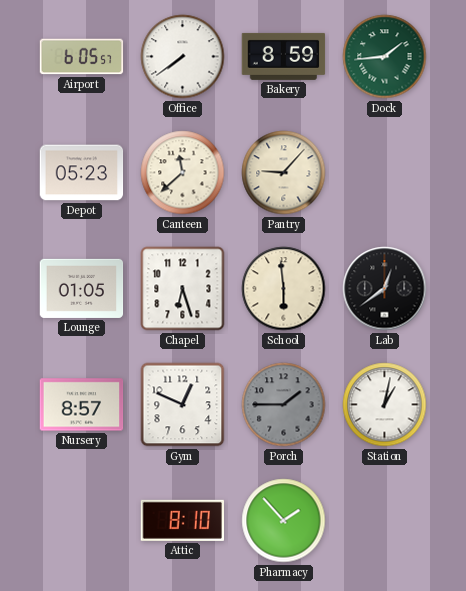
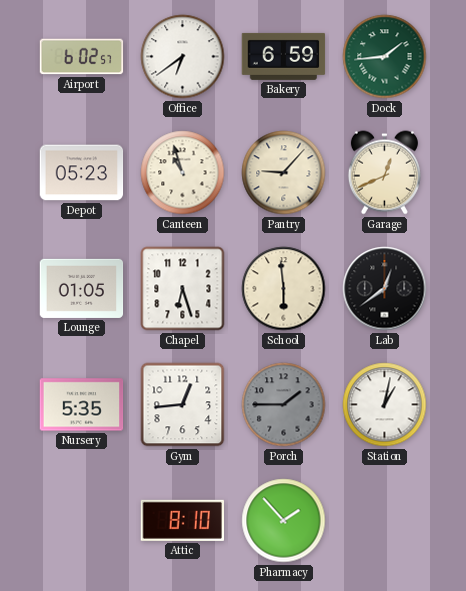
Airport: 6:05 -> 6:02
Office: 7:39 -> 6:39
Bakery: 8:59 -> 6:59
Canteen: 11:38 -> 10:57
Garage: none -> 12:41
Nursery: 8:57 -> 5:35
Gym: 12:49 -> 12:44
